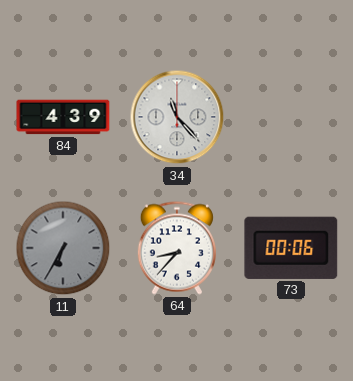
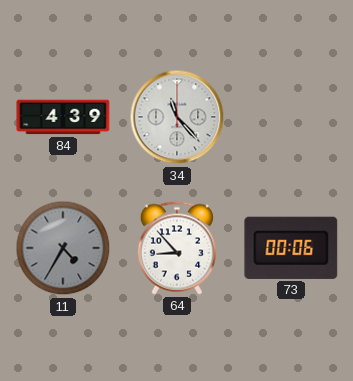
11: 6:35 -> 4:35
64: 8:37 -> 8:53
